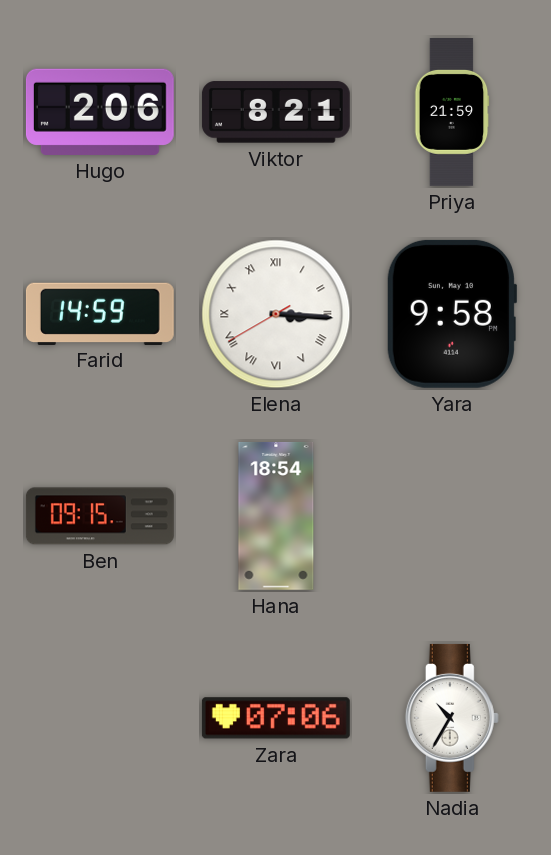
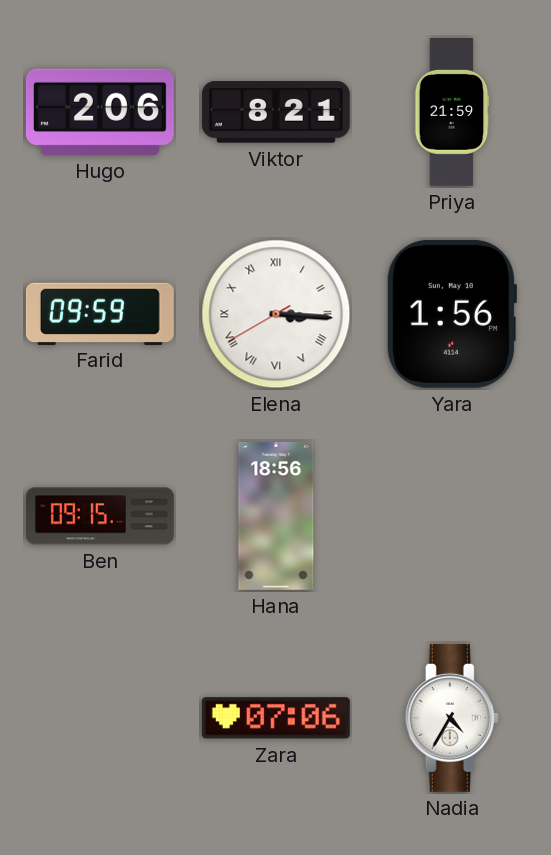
Farid: 14:59 -> 09:59
Yara: 9:58 -> 1:56
Hana: 18:54 -> 18:56
Nadia: 10:35 -> 4:35
